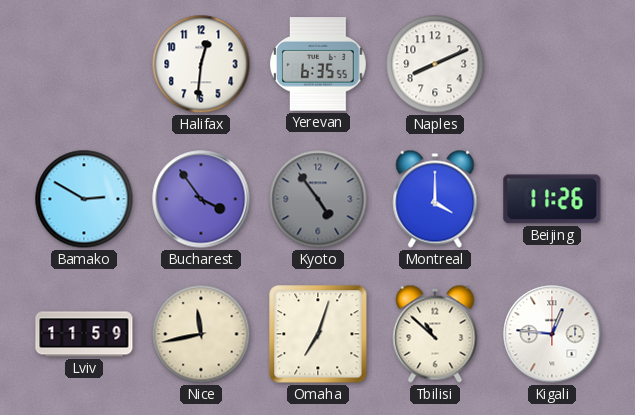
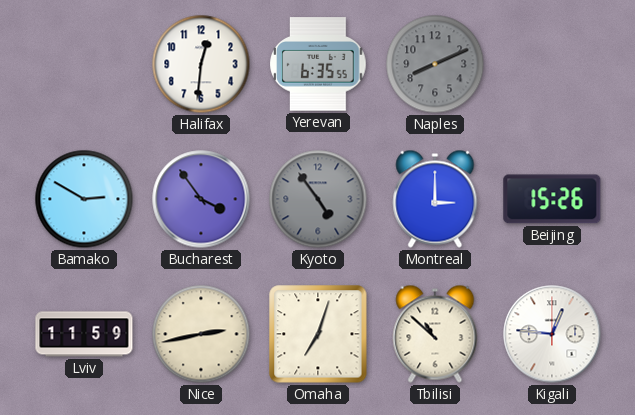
Naples dial: white -> grey
Montreal: 4:00 -> 3:00
Beijing: 11:26 -> 15:26
Nice: 11:43 -> 2:43
